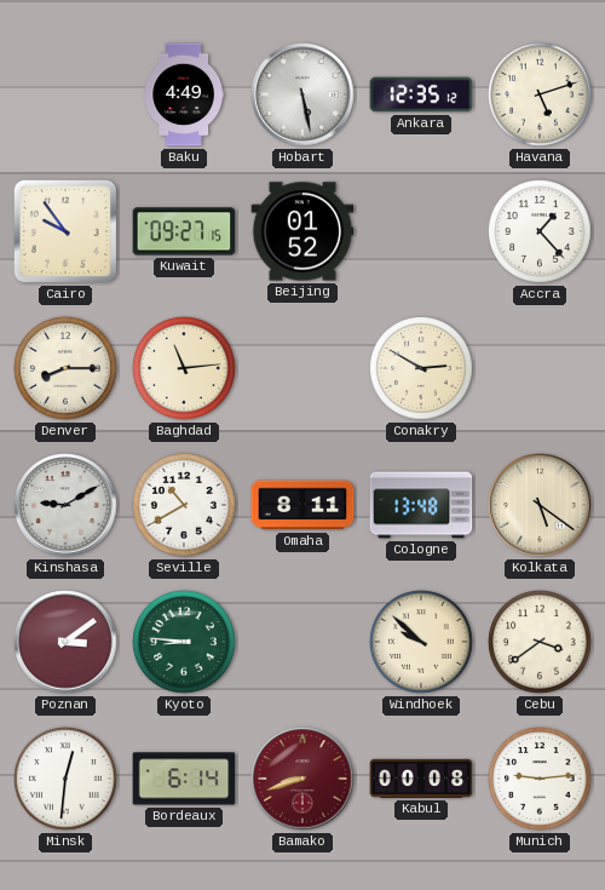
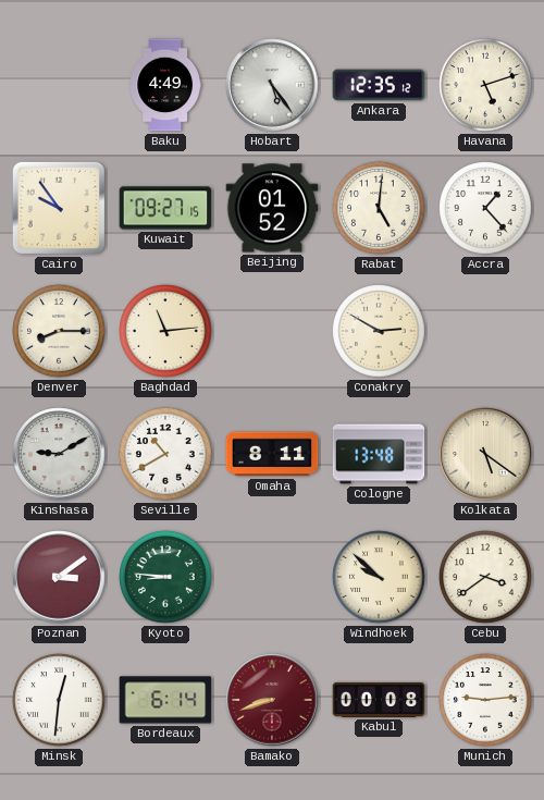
Hobart: 5:28 -> 5:24
Rabat: none -> 5:01
